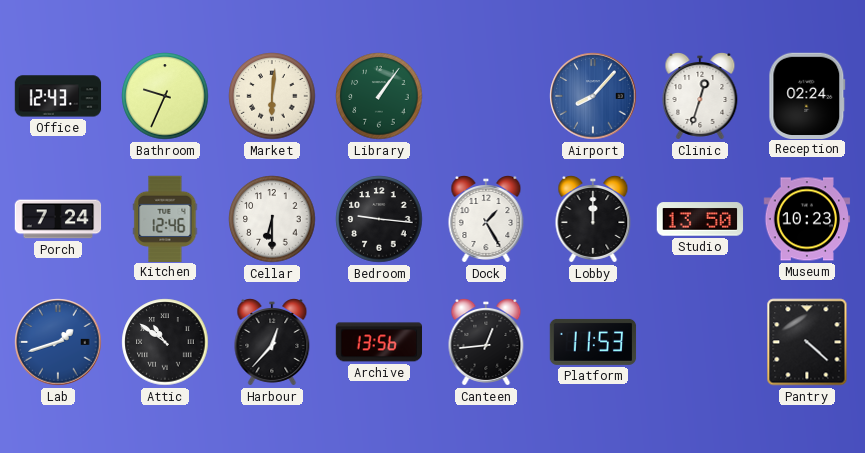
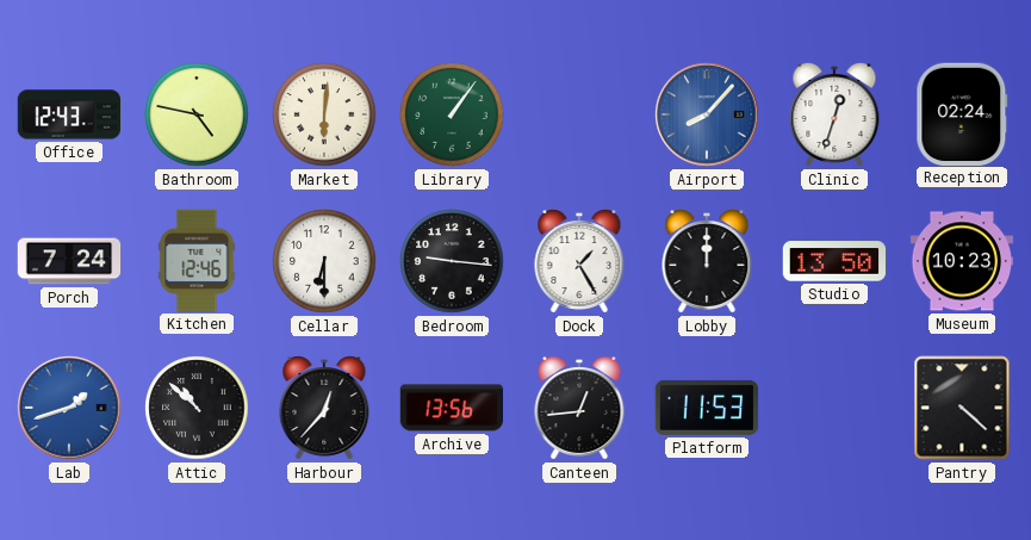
Bathroom: 9:34 -> 4:47
Attic: 10:51 -> 10:52
